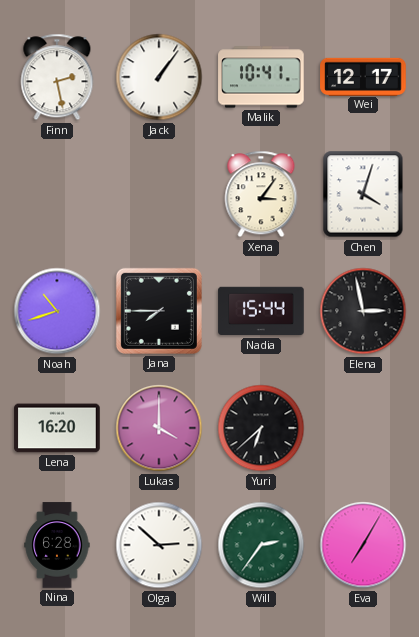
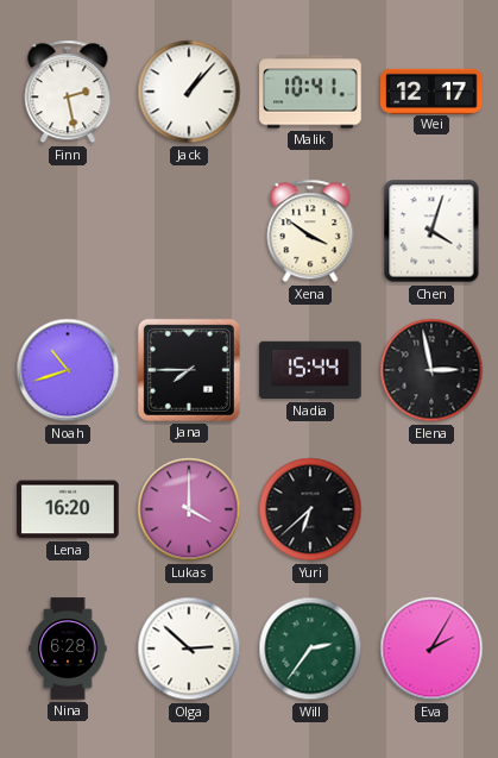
Jack: 1:06 -> 1:07
Xena: 3:06 -> 3:51
Eva: 7:05 -> 2:05
